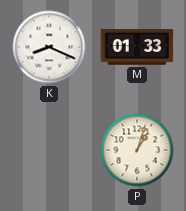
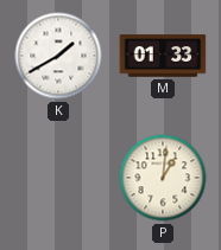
K: 8:19 -> 1:40
P: 1:03 -> 1:01
